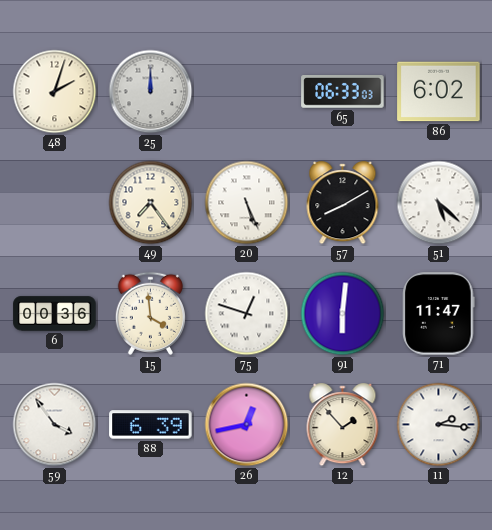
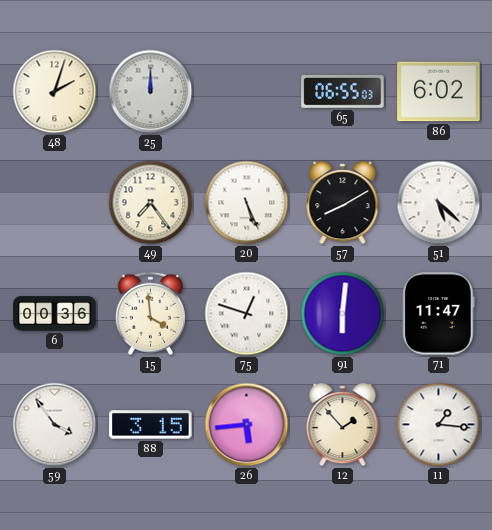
65: 06:33 -> 06:55
88: 6:39 -> 3:15
26: 12:43 -> 5:44
11: 2:16 -> 1:16
